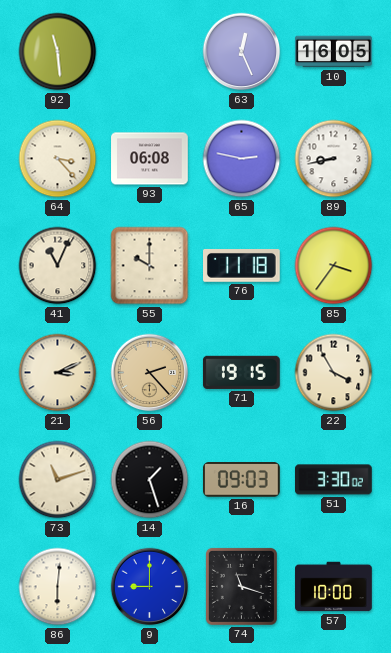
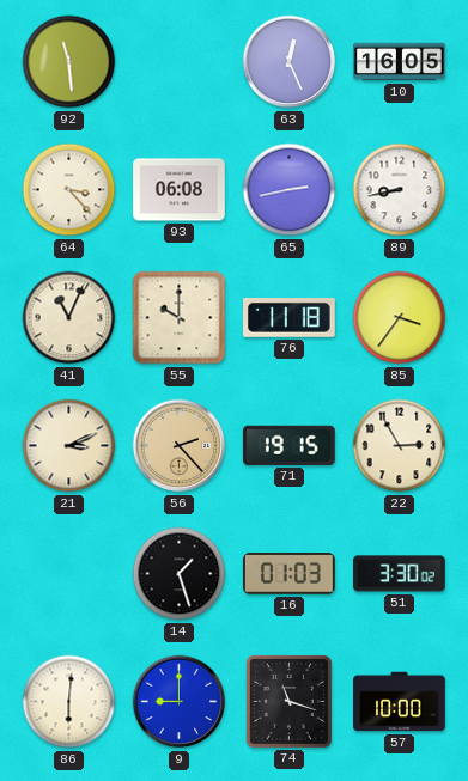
65: 2:47 -> 2:43
22: 3:55 -> 2:55
73: 11:12 -> none
16: 09:03 -> 01:03
